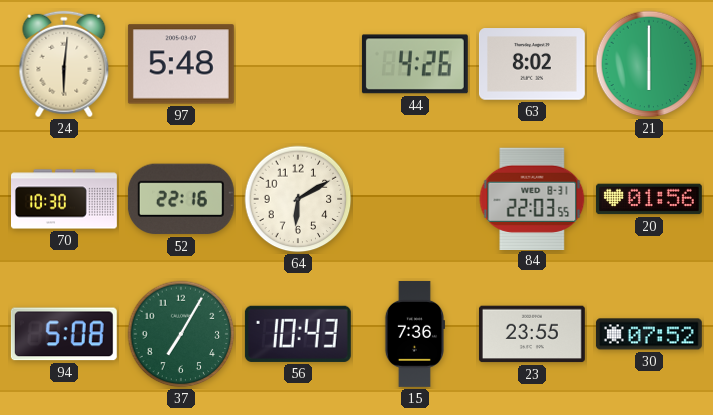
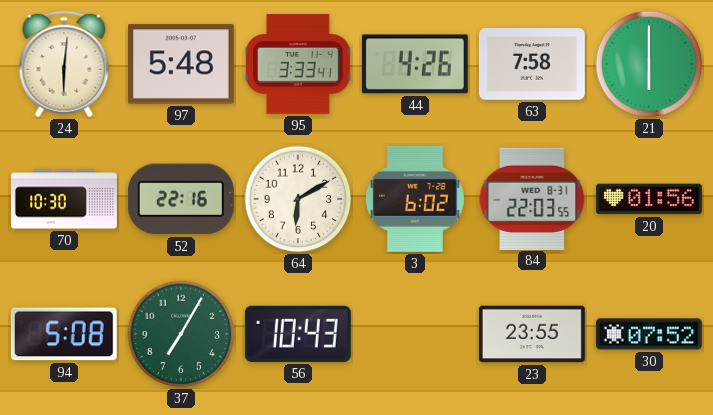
95: none -> 3:33
63: 8:02 -> 7:58
3: none -> 6:02
15: 7:36 -> none
